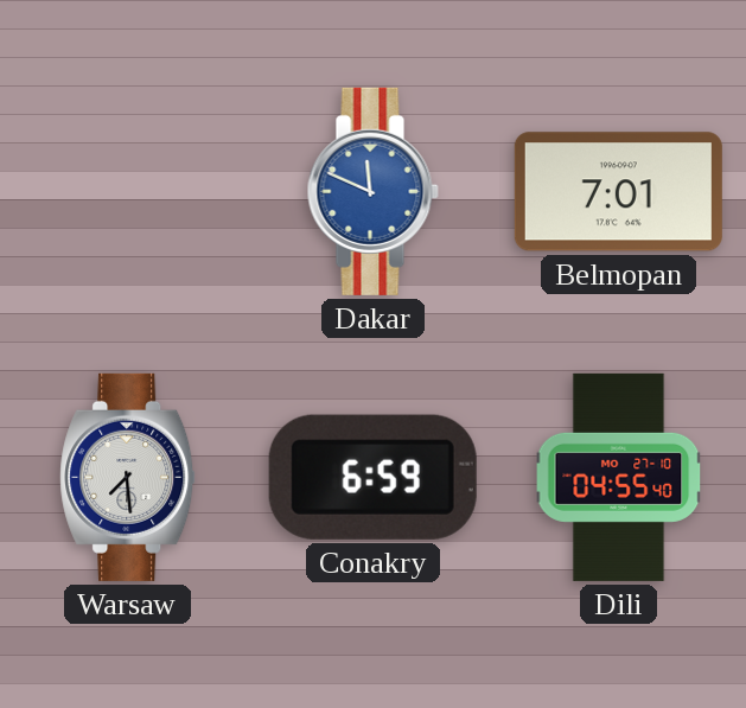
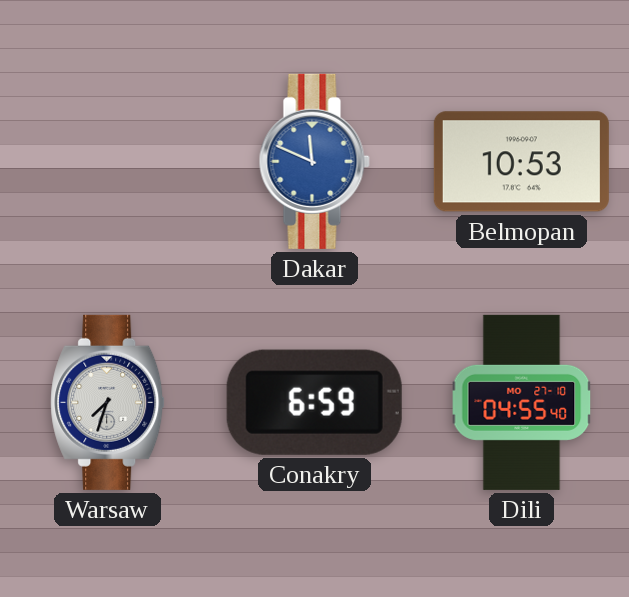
Belmopan: 7:01 -> 10:53
Warsaw: 7:29 -> 7:33
